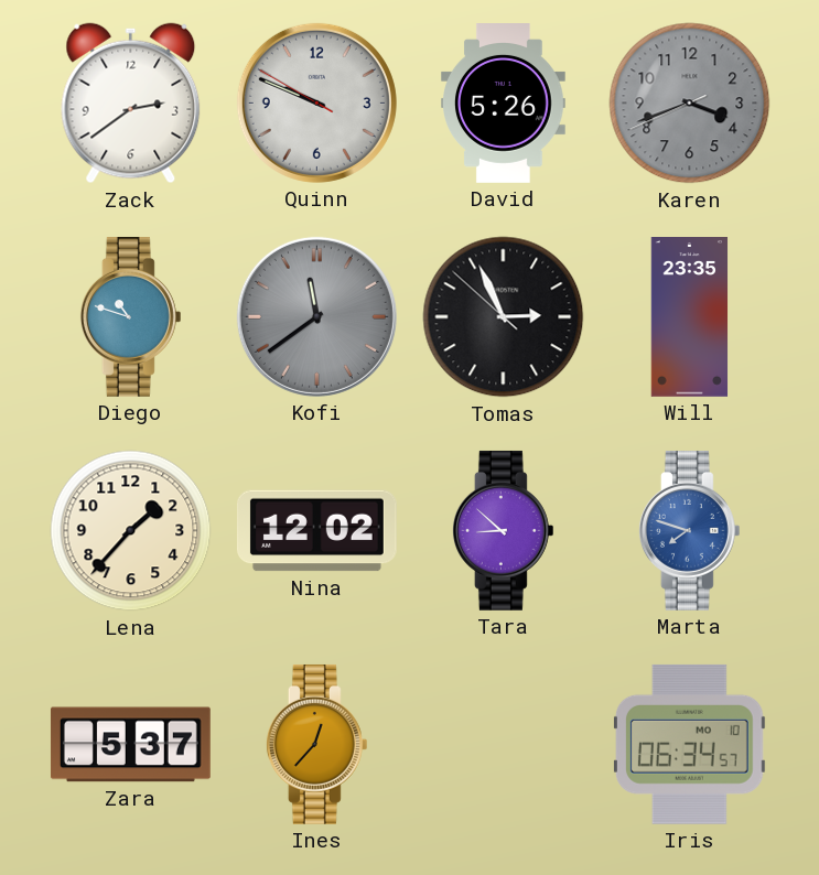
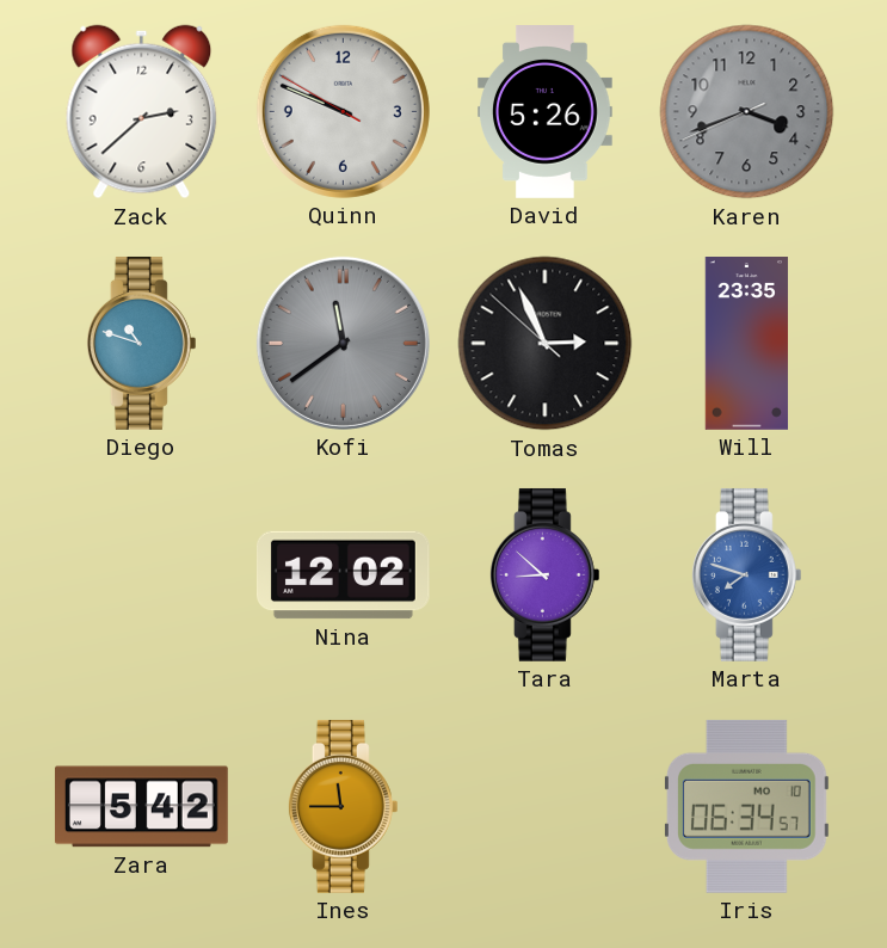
Zack: 2:39 -> 2:38
Lena: 1:37 -> none
Zara: 5:37 -> 5:42
Ines: 12:37 -> 11:45
